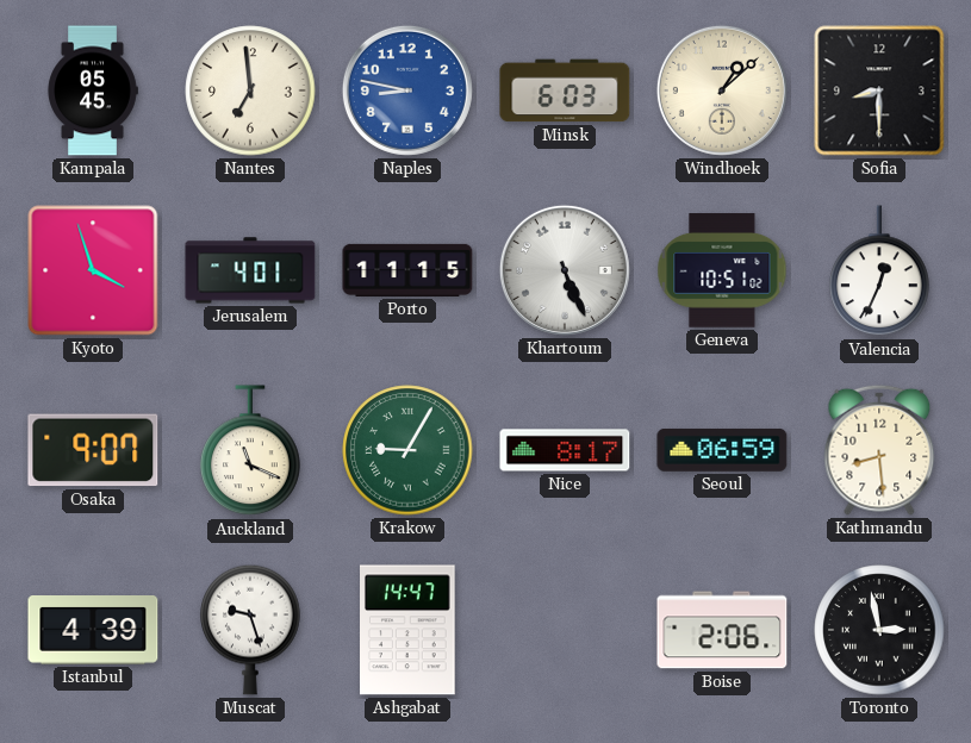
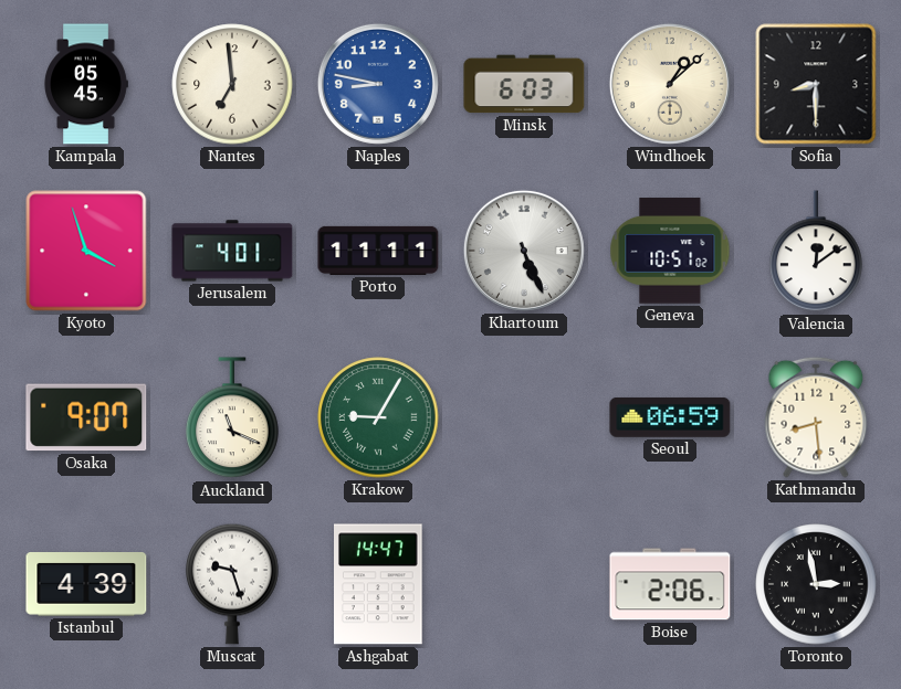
Porto: 11:15 -> 11:11
Valencia: 12:34 -> 12:09
Nice: 8:17 -> none
